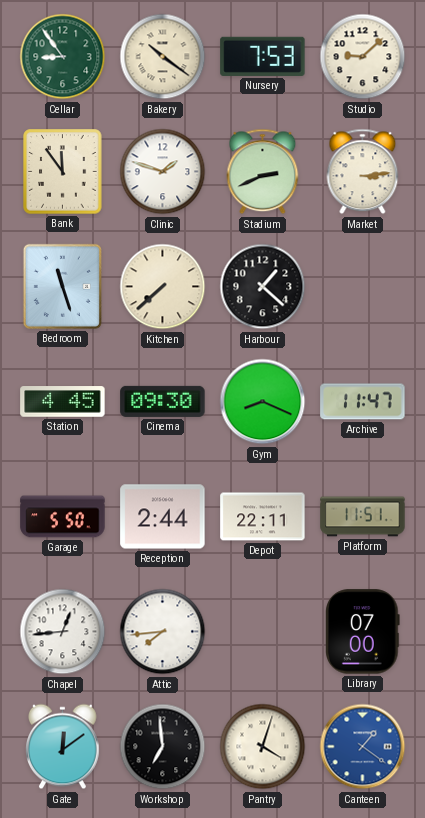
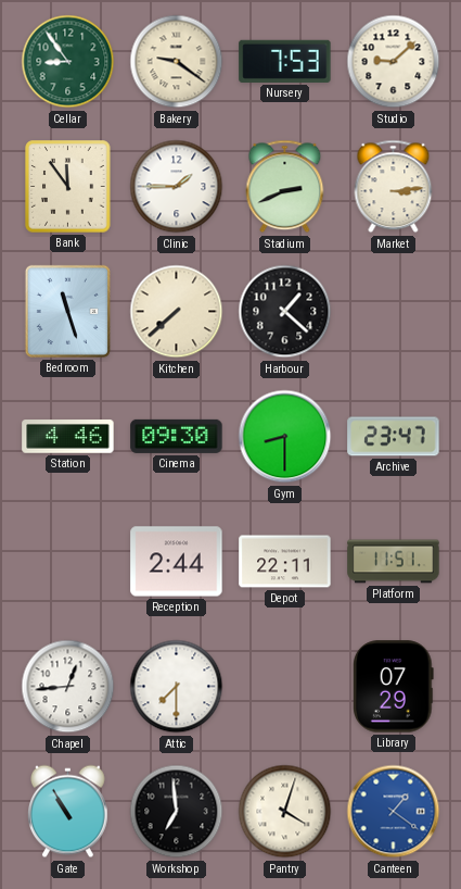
Bakery: 10:21 -> 9:21
Clinic: 1:48 -> 1:45
Station: 4:45 -> 4:46
Gym: 8:19 -> 8:30
Archive: 11:47 -> 23:47
Garage: 5:50 -> none
Attic: 7:44 -> 7:30
Library: 07:00 -> 07:29
Gate: 12:09 -> 10:55
